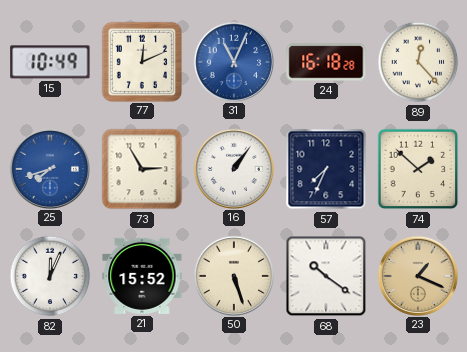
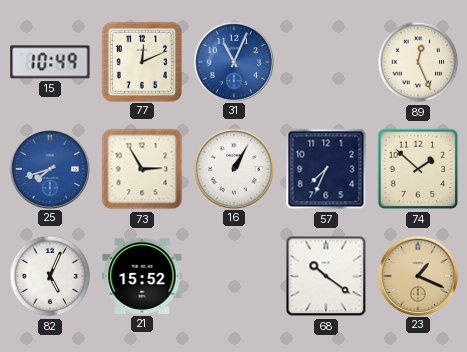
24: 16:18 -> none
89: 12:23 -> 12:26
16: 1:06 -> 1:05
82: 12:04 -> 5:04
50: 5:27 -> none
